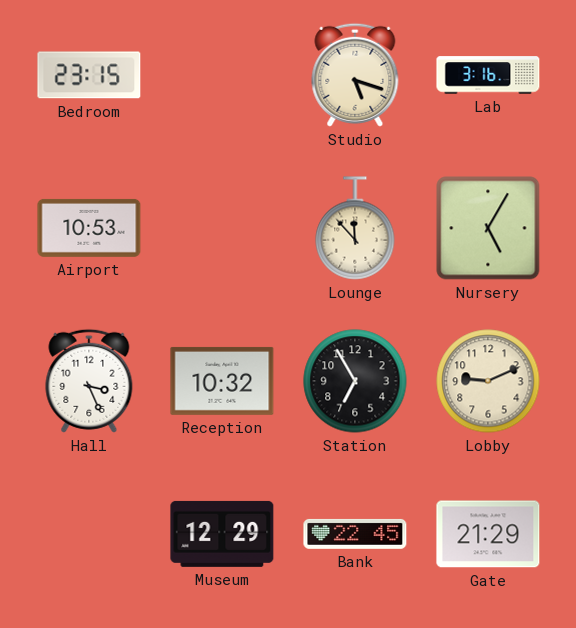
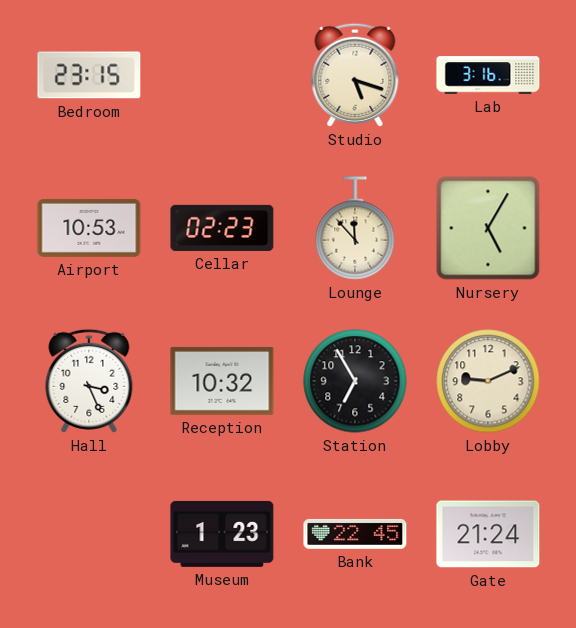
Cellar: none -> 02:23
Museum: 12:29 -> 1:23
Gate: 21:29 -> 21:24
